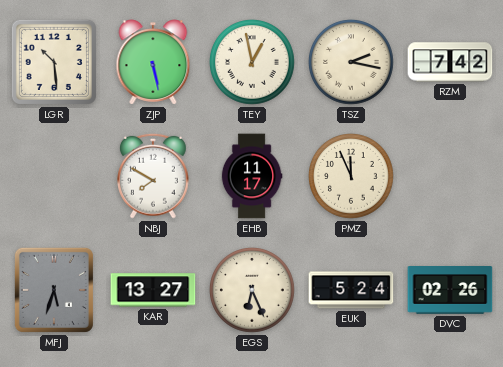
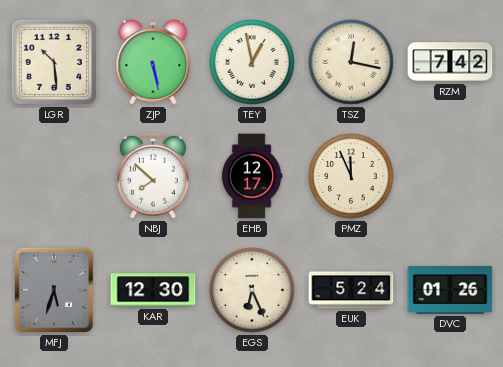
TSZ: 2:17 -> 12:17
NBJ: 7:50 -> 7:52
EHB: 11:17 -> 12:17
KAR: 13:27 -> 12:30
DVC: 02:26 -> 01:26
